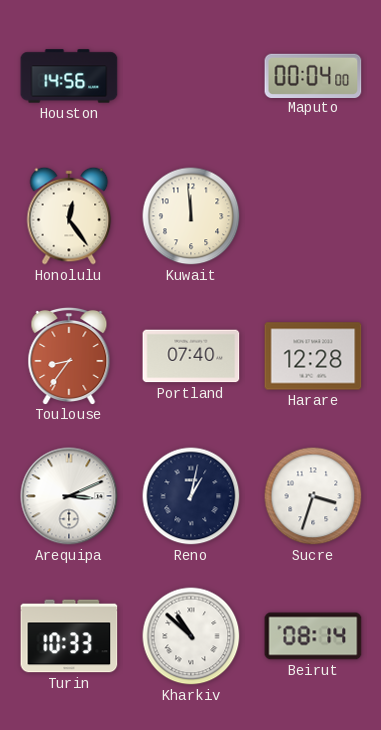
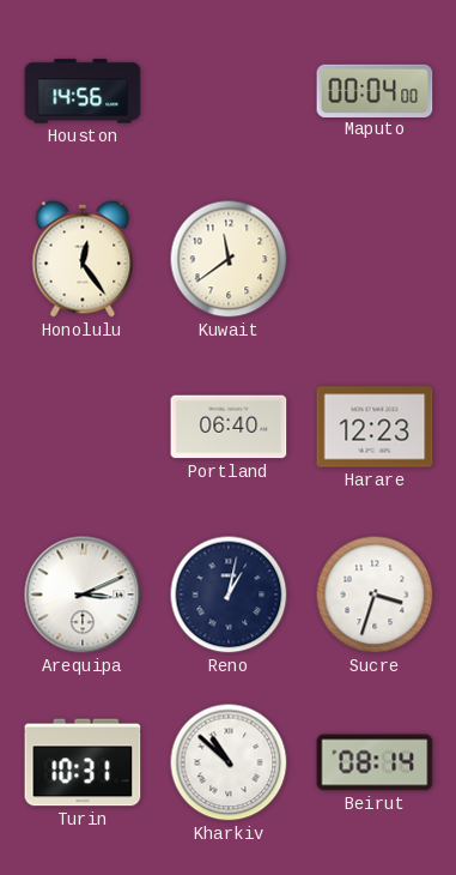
Kuwait: 11:59 -> 11:39
Toulouse: 8:36 -> none
Portland: 07:40 -> 06:40
Harare: 12:28 -> 12:23
Turin: 10:33 -> 10:31
